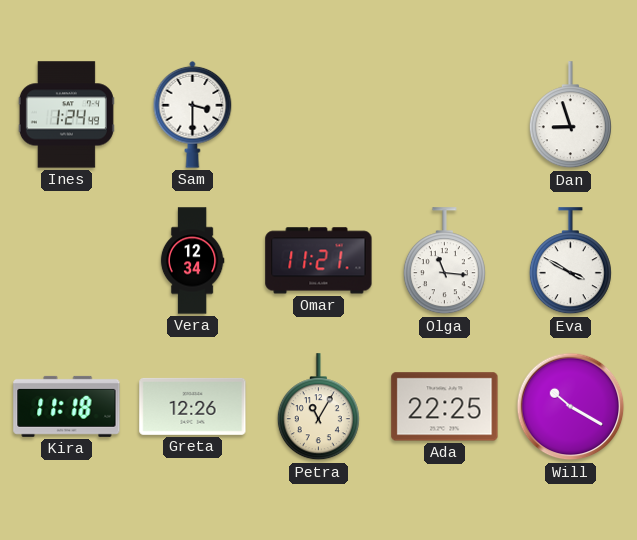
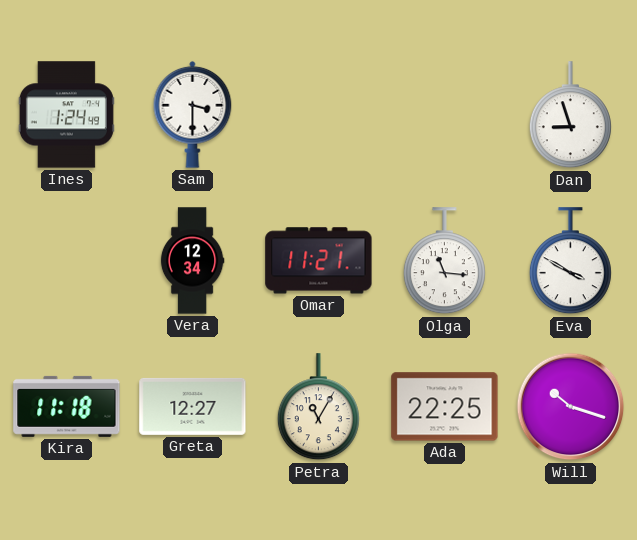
Greta: 12:26 -> 12:27
Will: 10:20 -> 10:18
